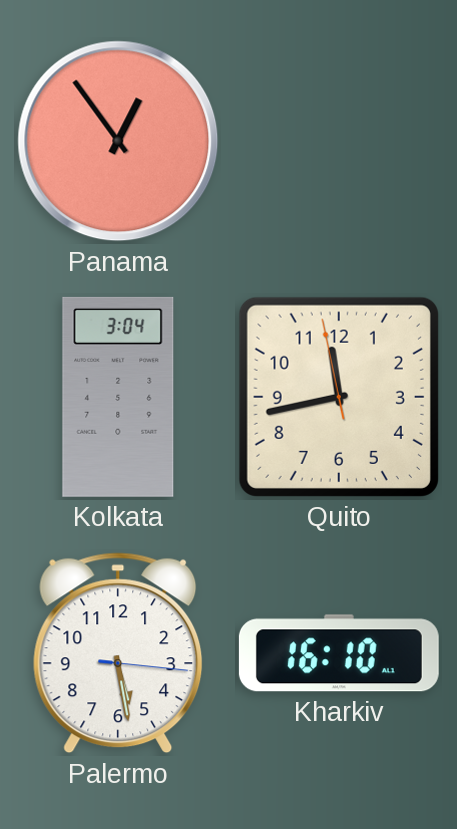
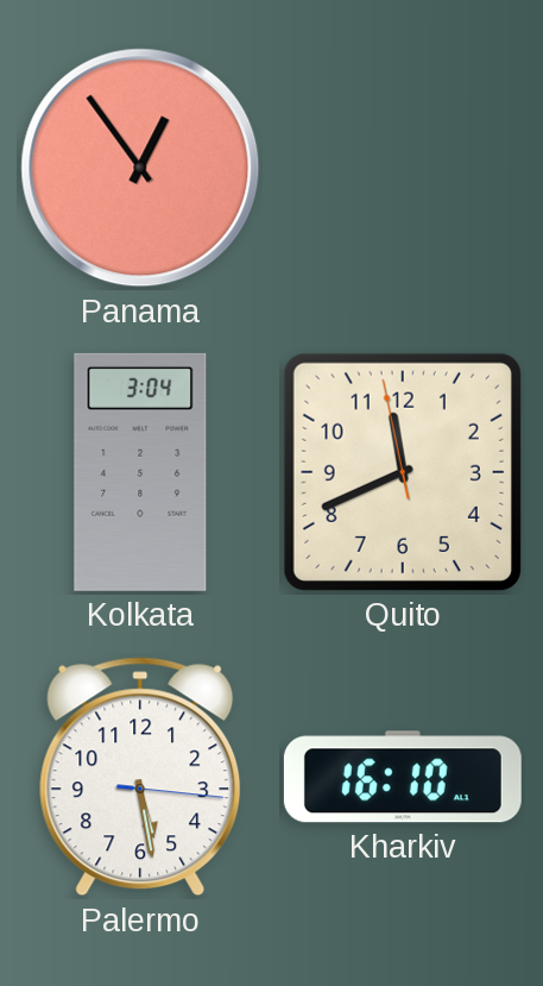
Quito: 11:42 -> 11:40
